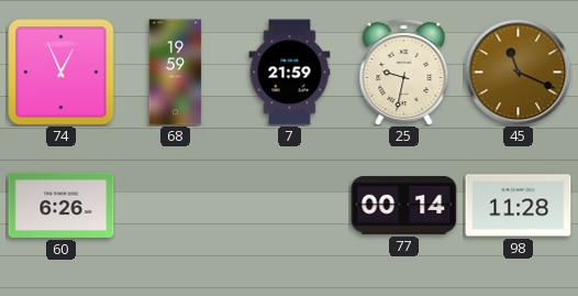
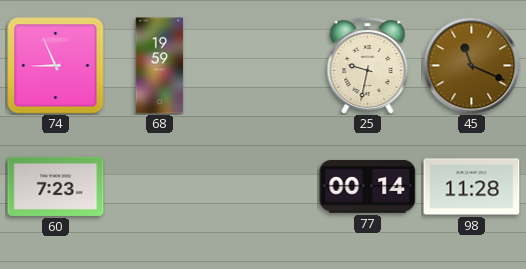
74: 12:56 -> 8:56
7: 21:59 -> none
60: 6:26 -> 7:23
